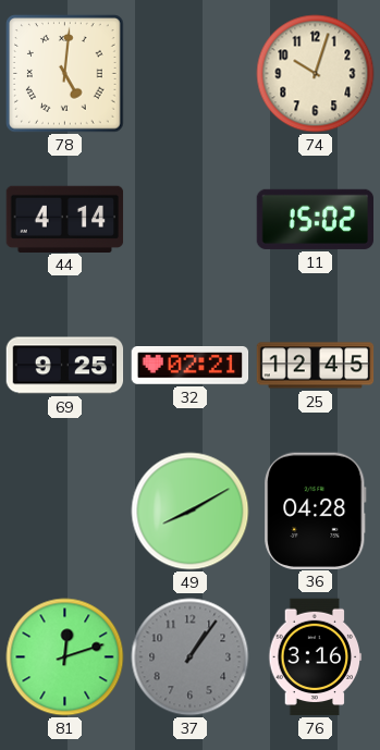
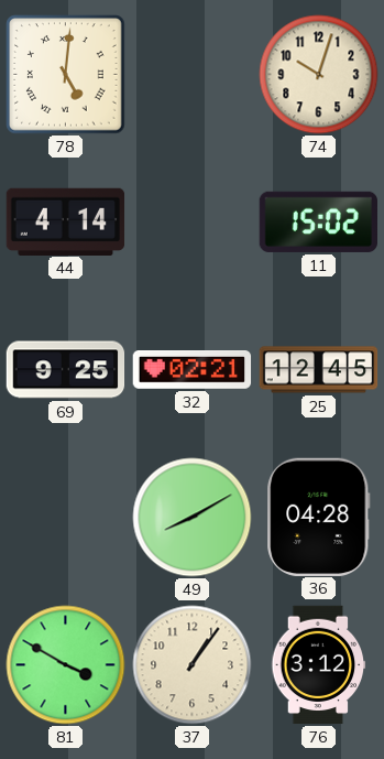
81: 12:12 -> 3:50
37 dial: grey -> cream
76: 3:16 -> 3:12
